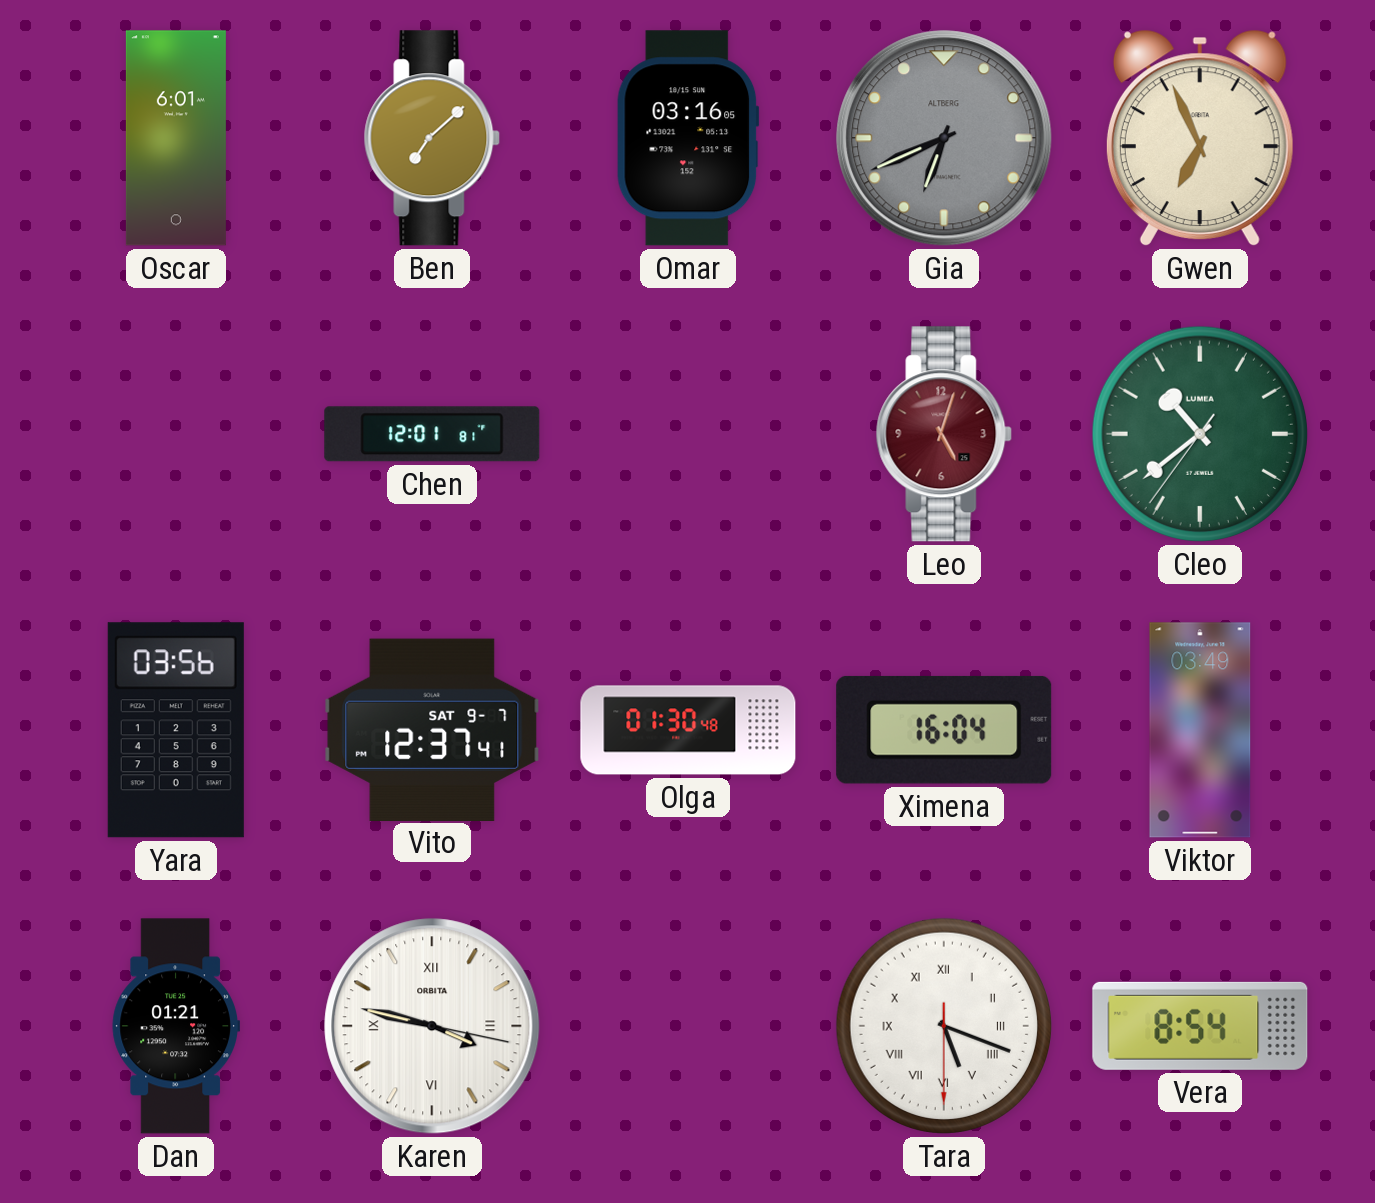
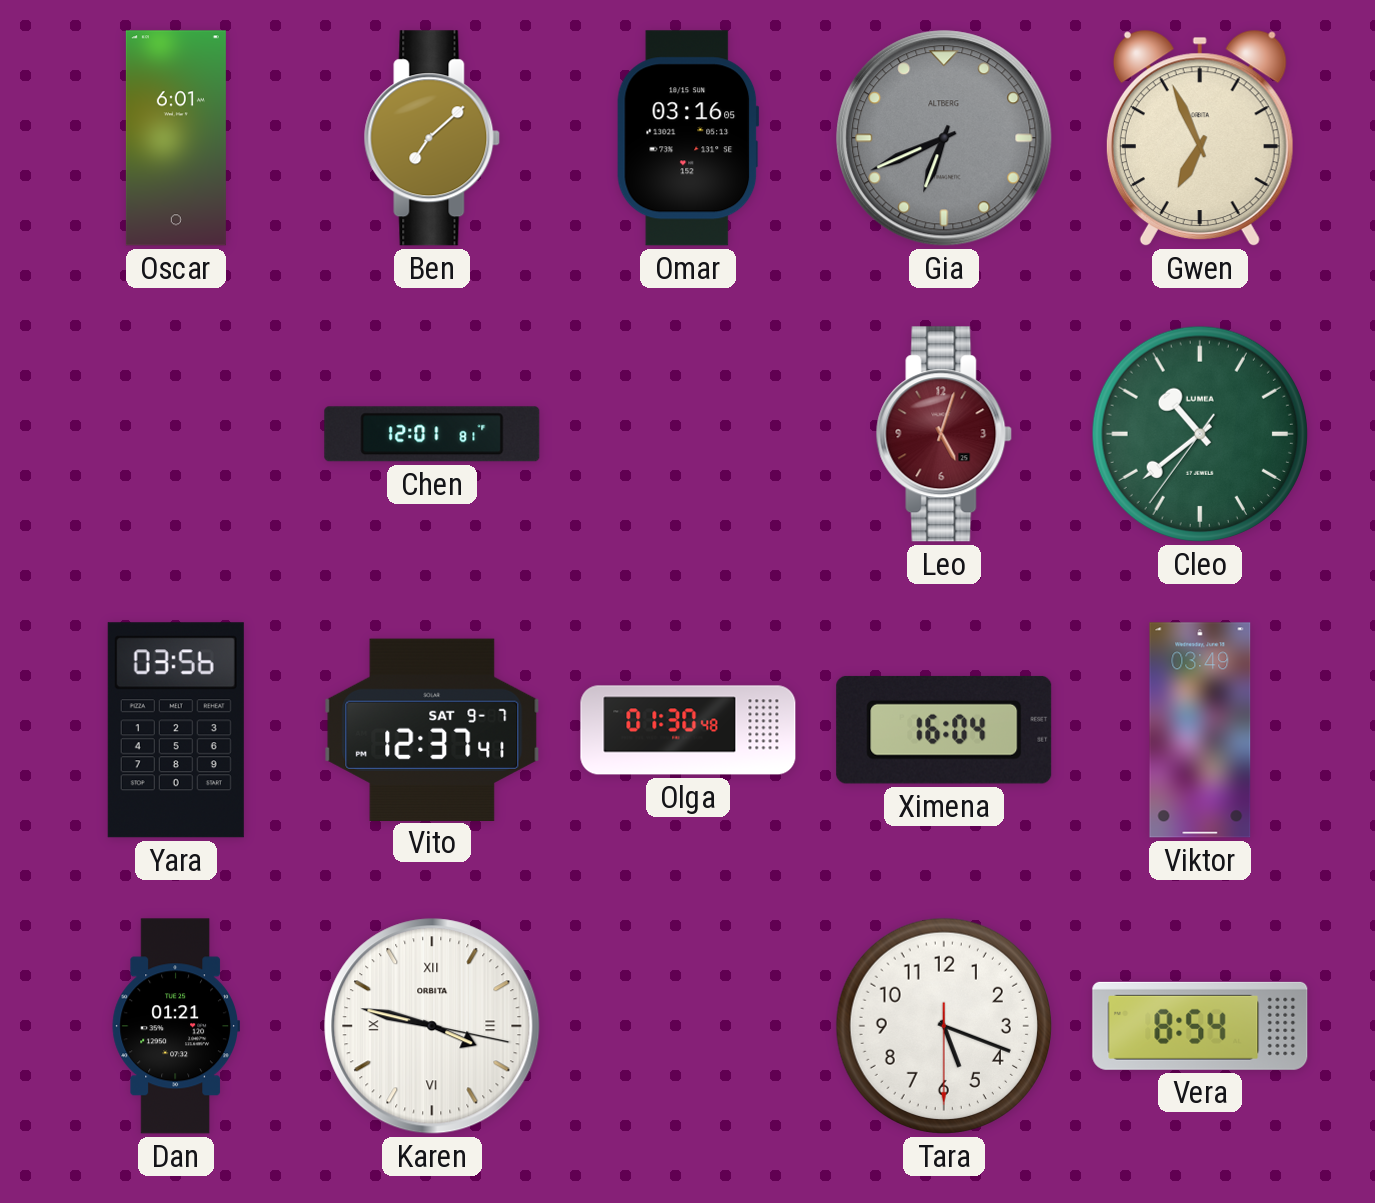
Tara numerals: Roman -> Arabic
